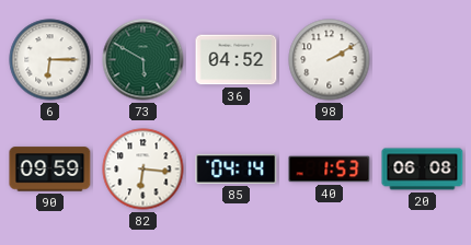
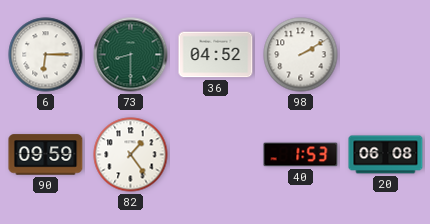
73: 5:50 -> 8:30
82: 6:16 -> 1:24
85: 04:14 -> none
